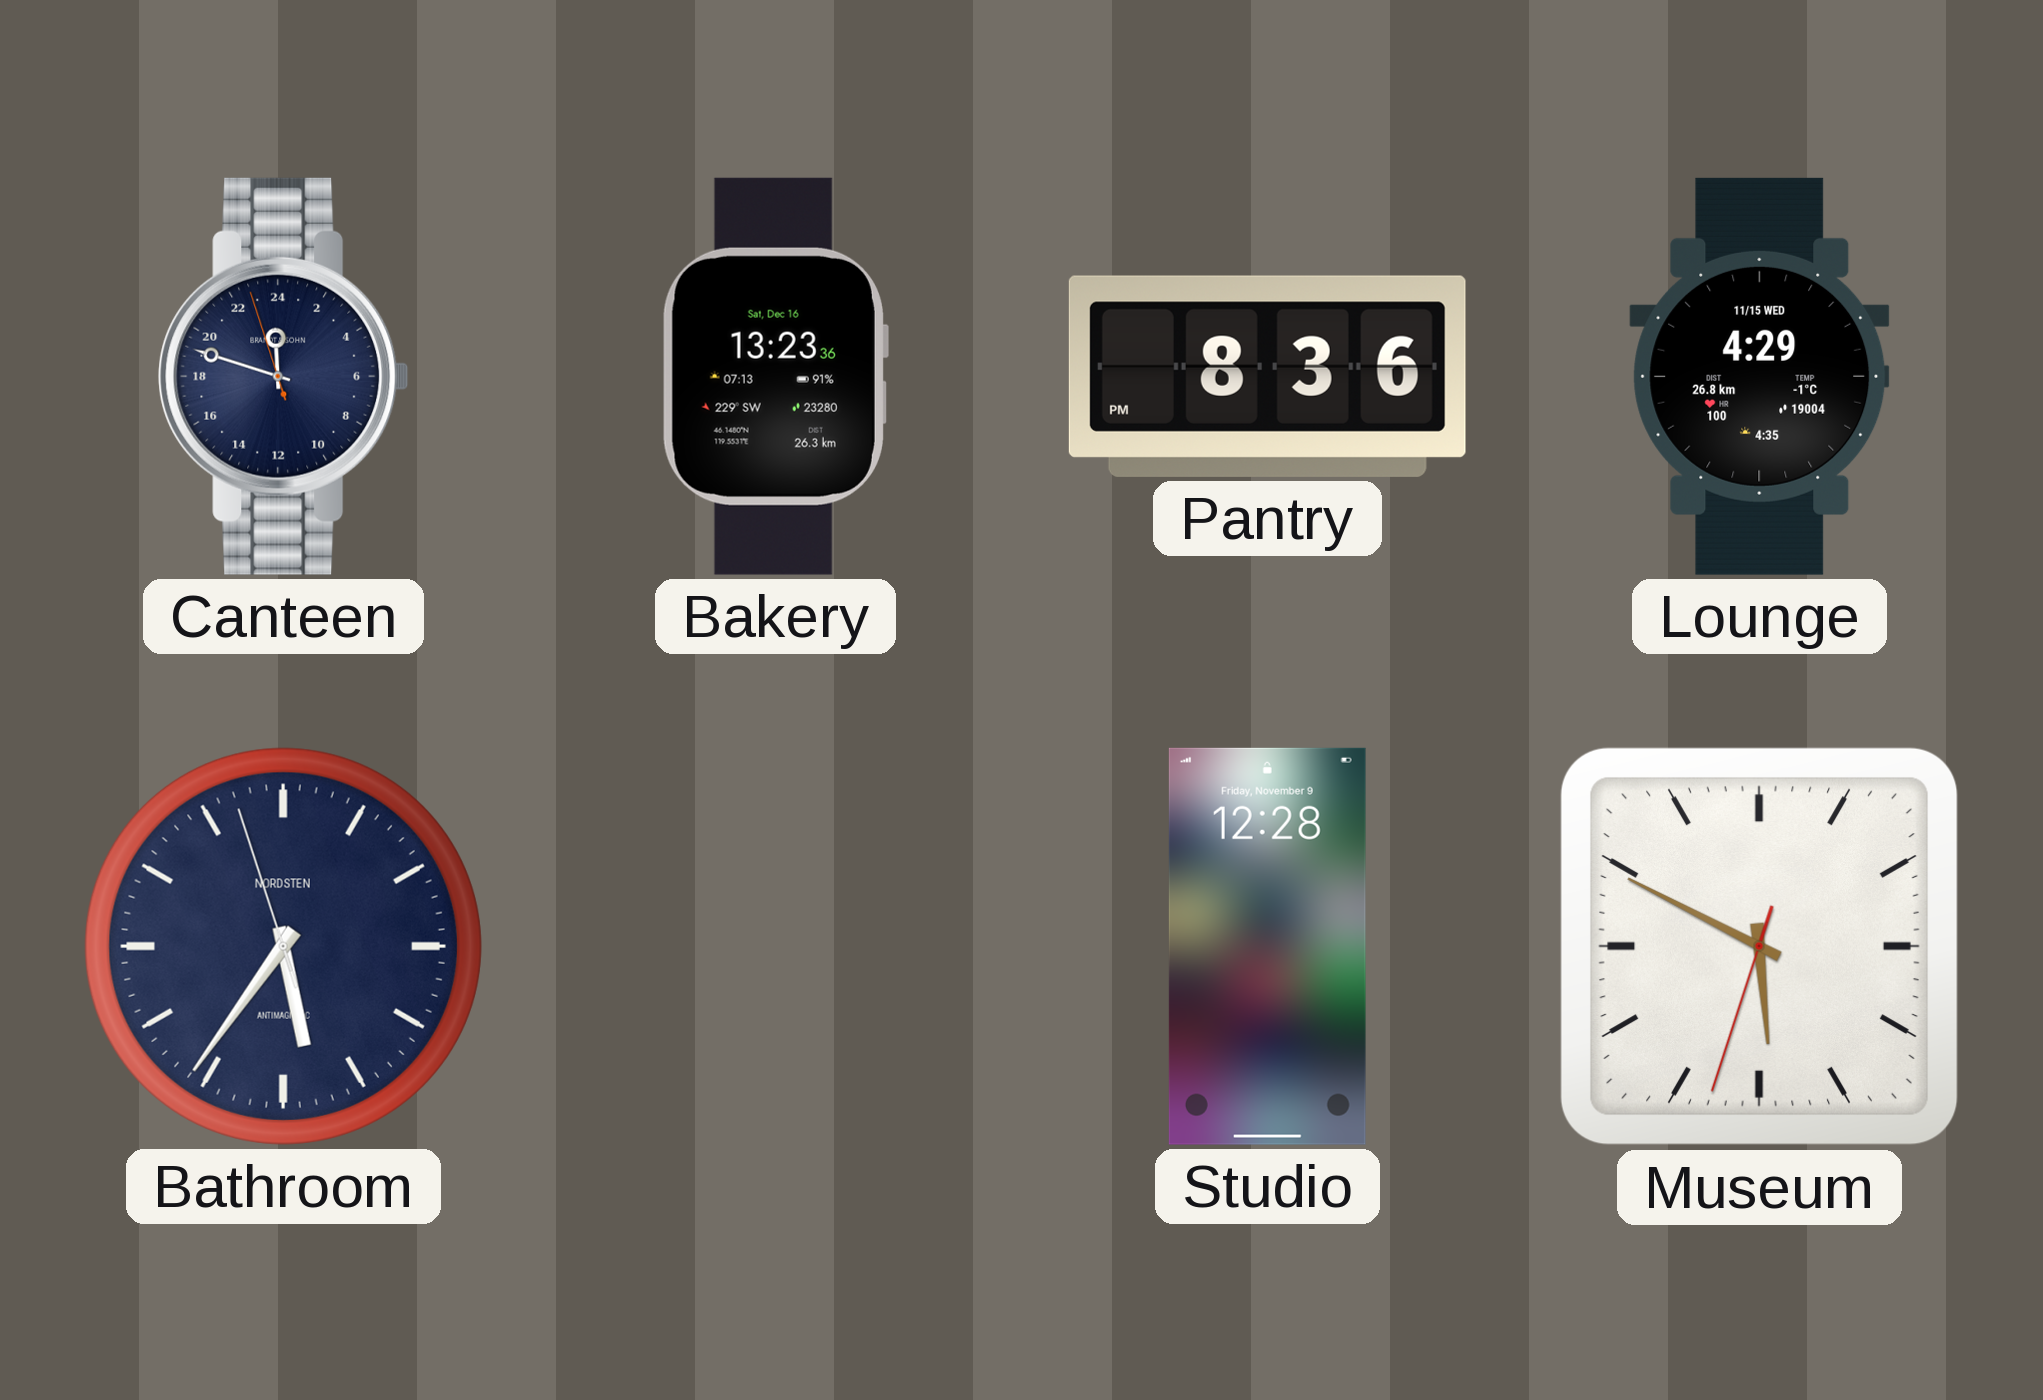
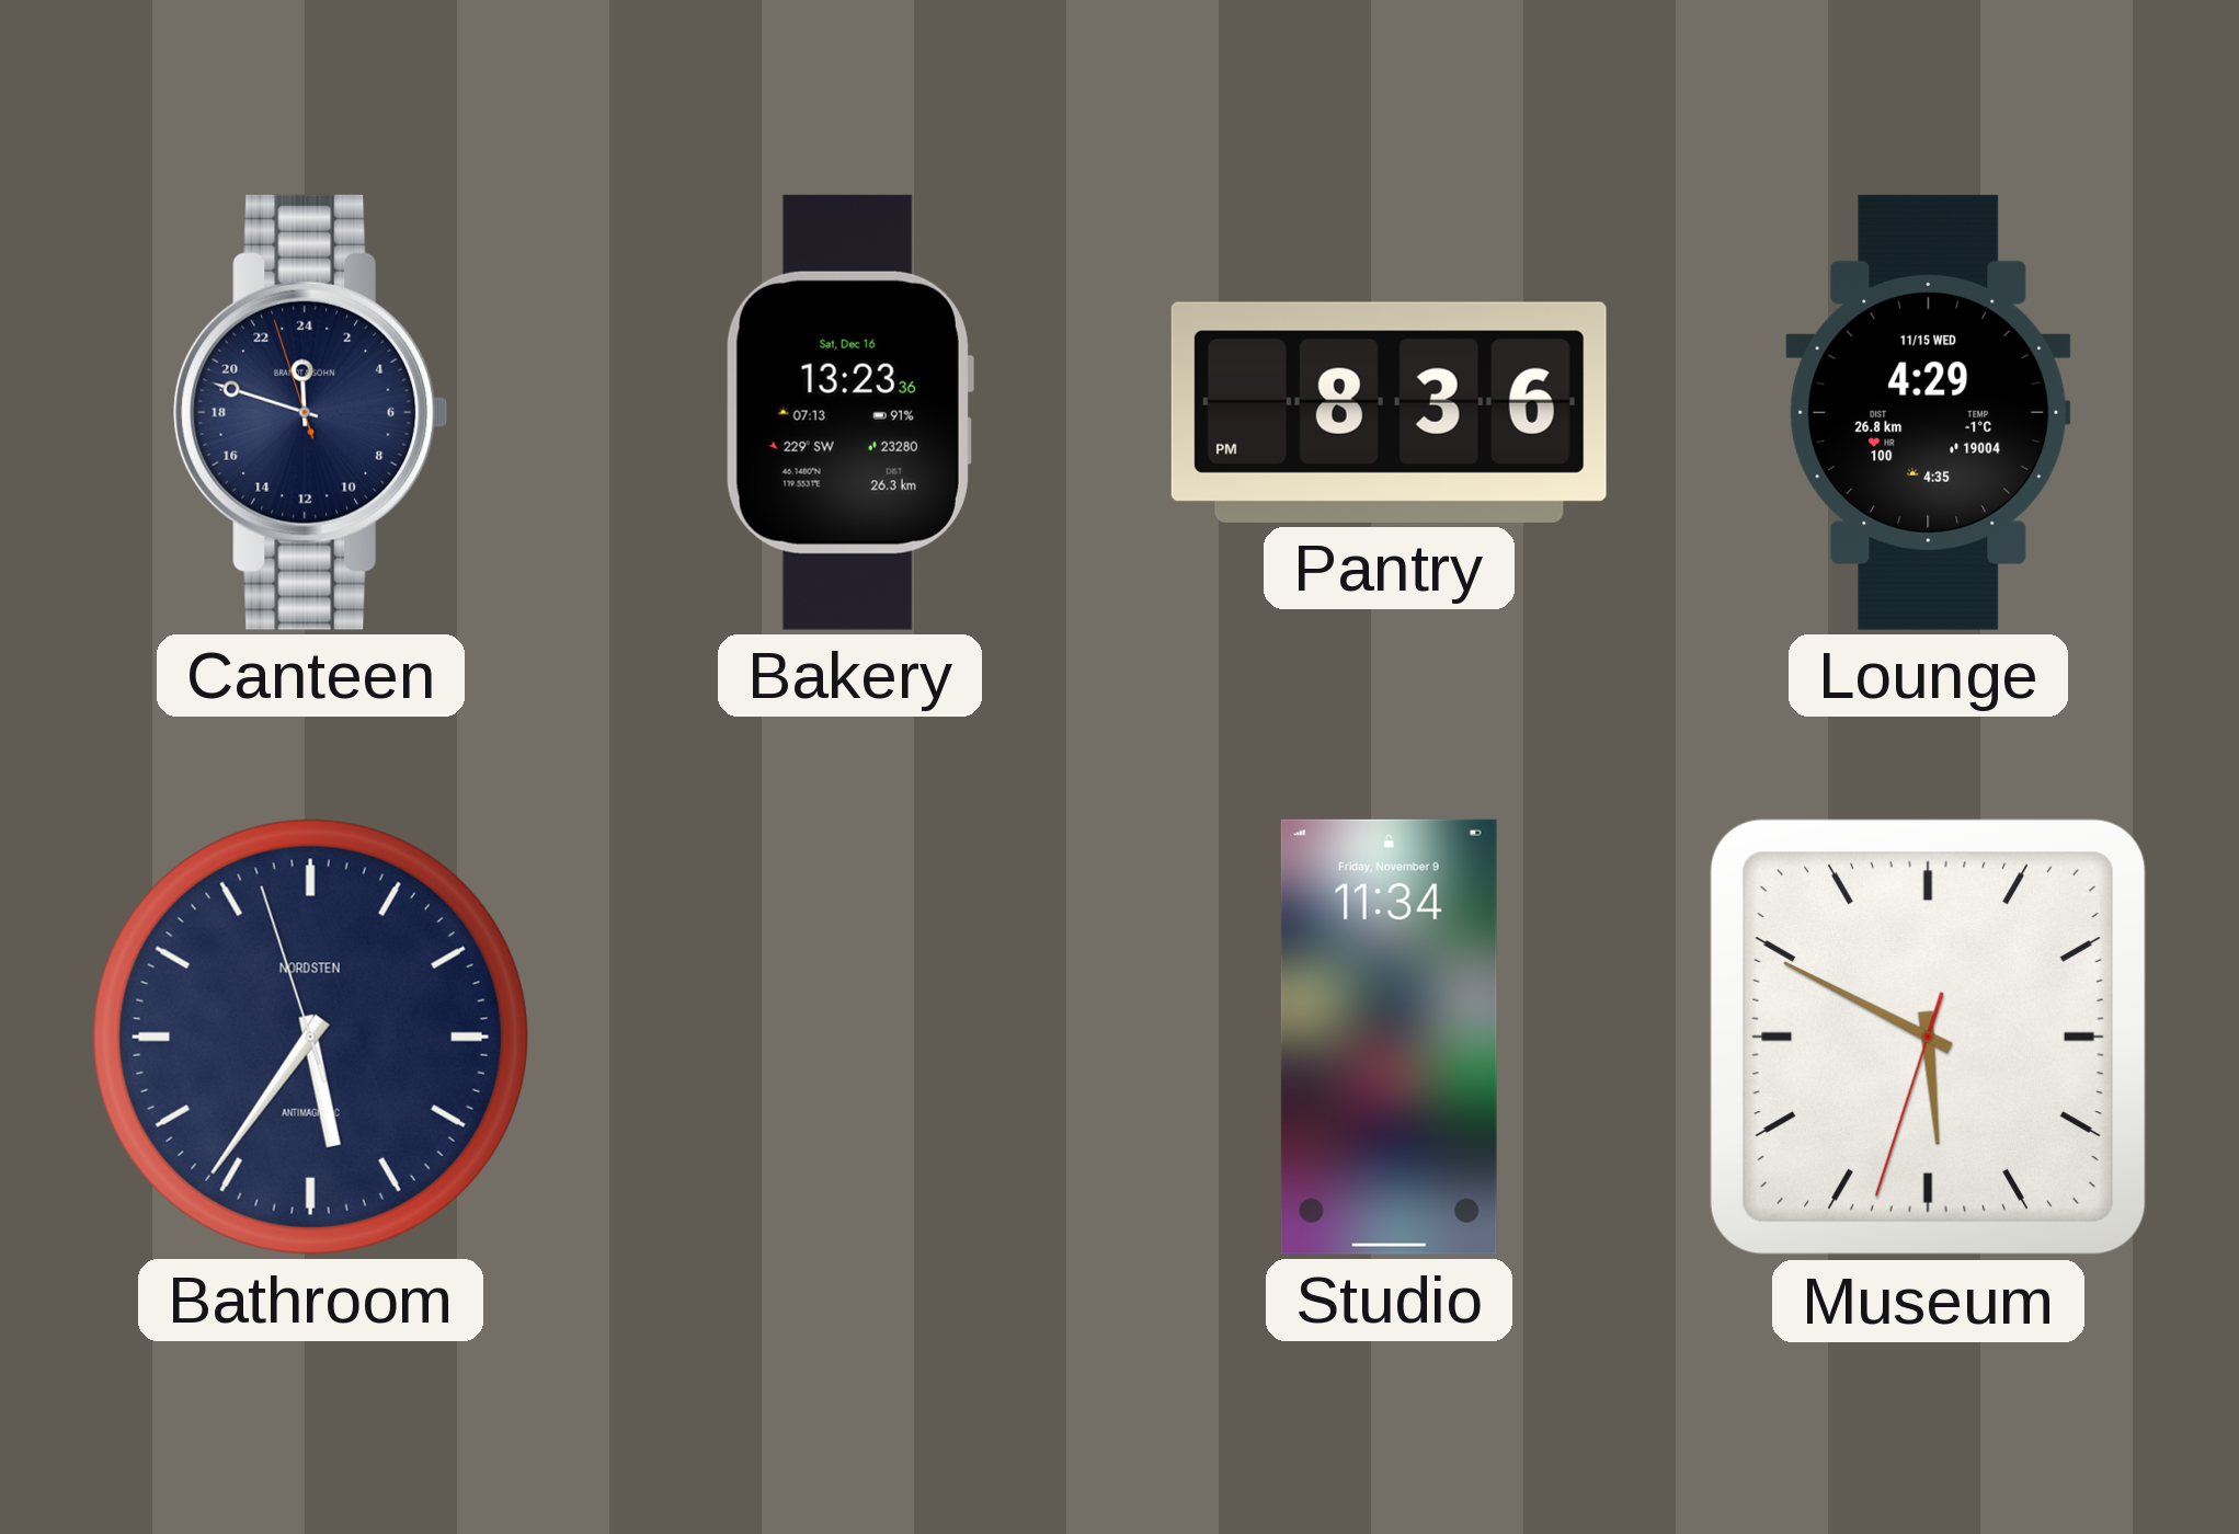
Studio: 12:28 -> 11:34
